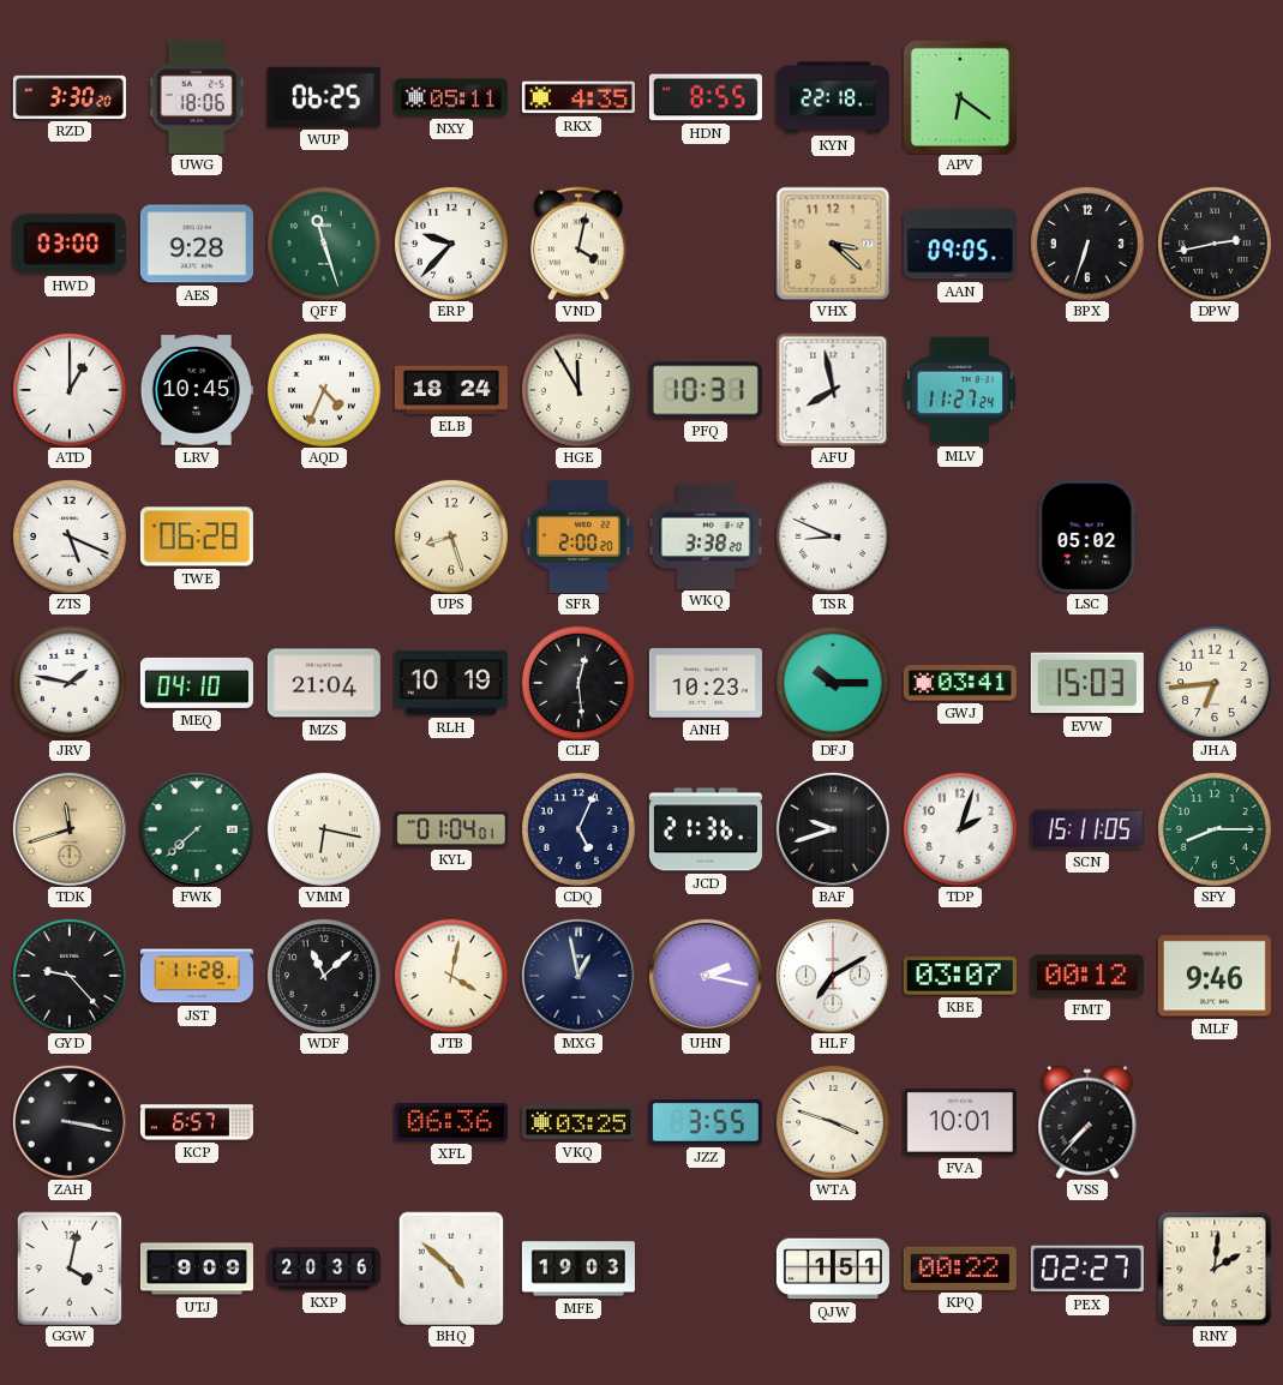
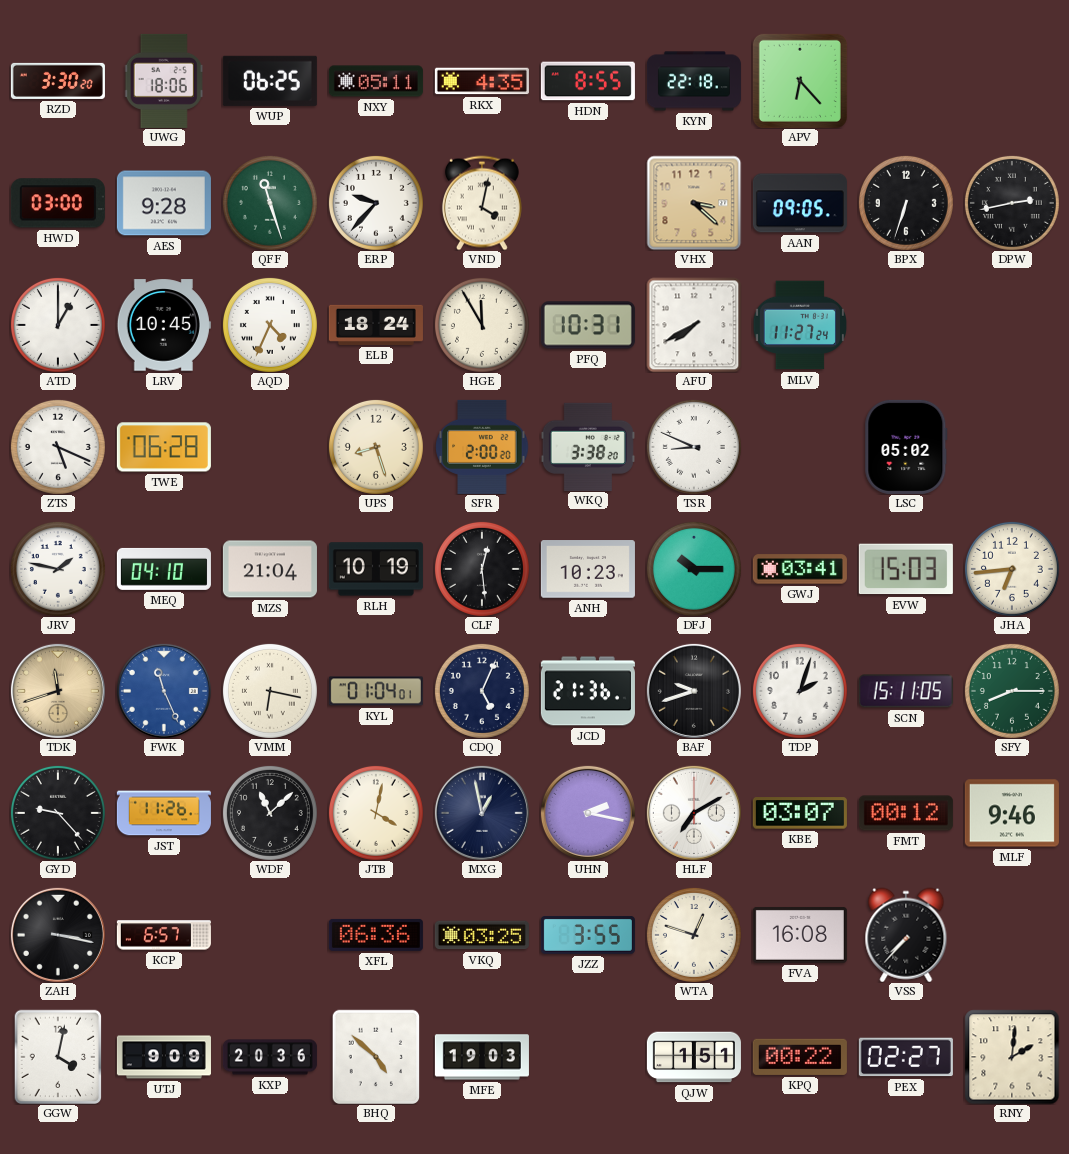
APV: 6:21 -> 6:23
AFU: 7:58 -> 7:40
FWK: 7:38 -> 11:26
FWK dial: green -> blue
JST: 11:28 -> 11:26
WTA: 3:48 -> 12:48
FVA: 10:01 -> 16:08
